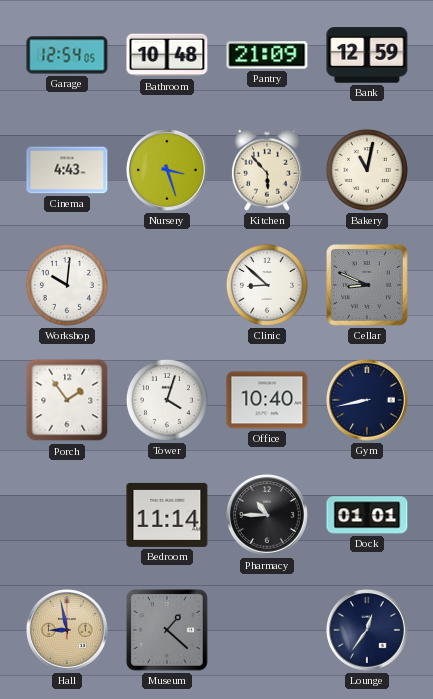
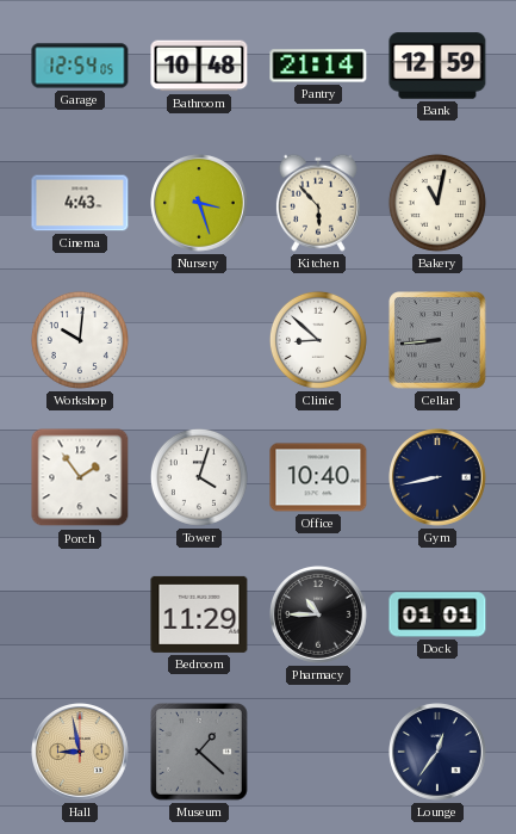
Pantry: 21:09 -> 21:14
Cellar: 8:49 -> 8:44
Bedroom: 11:14 -> 11:29
